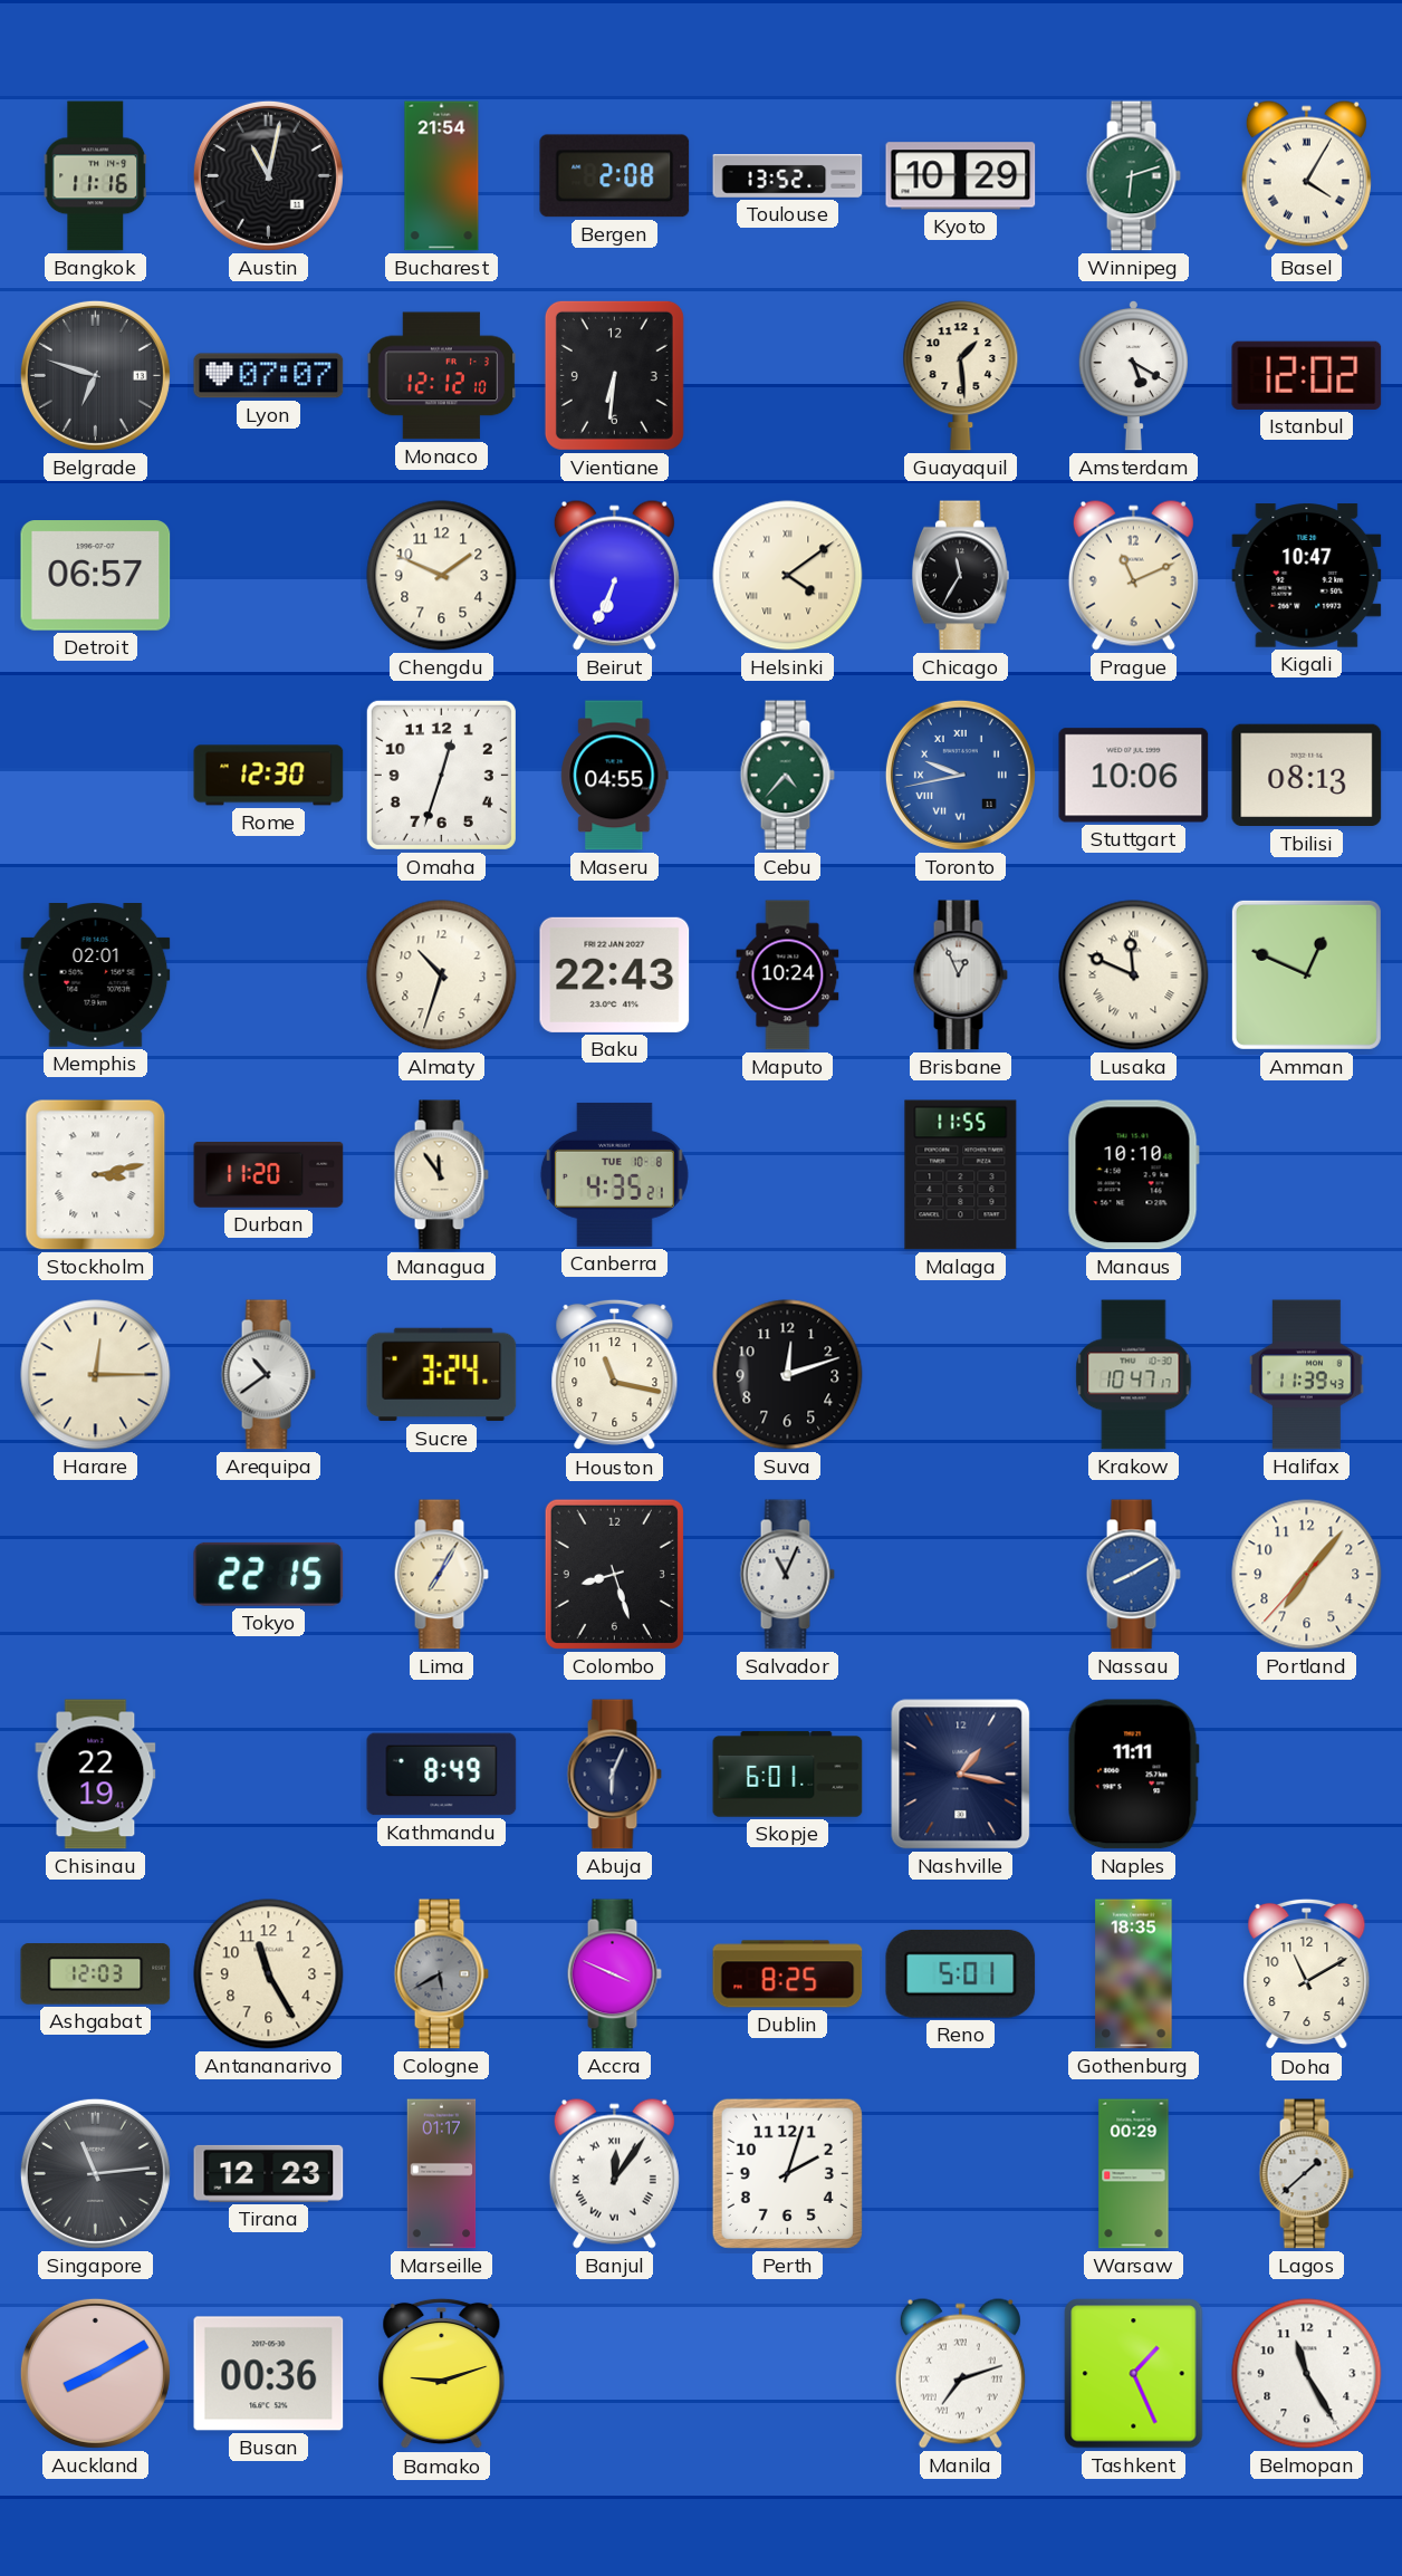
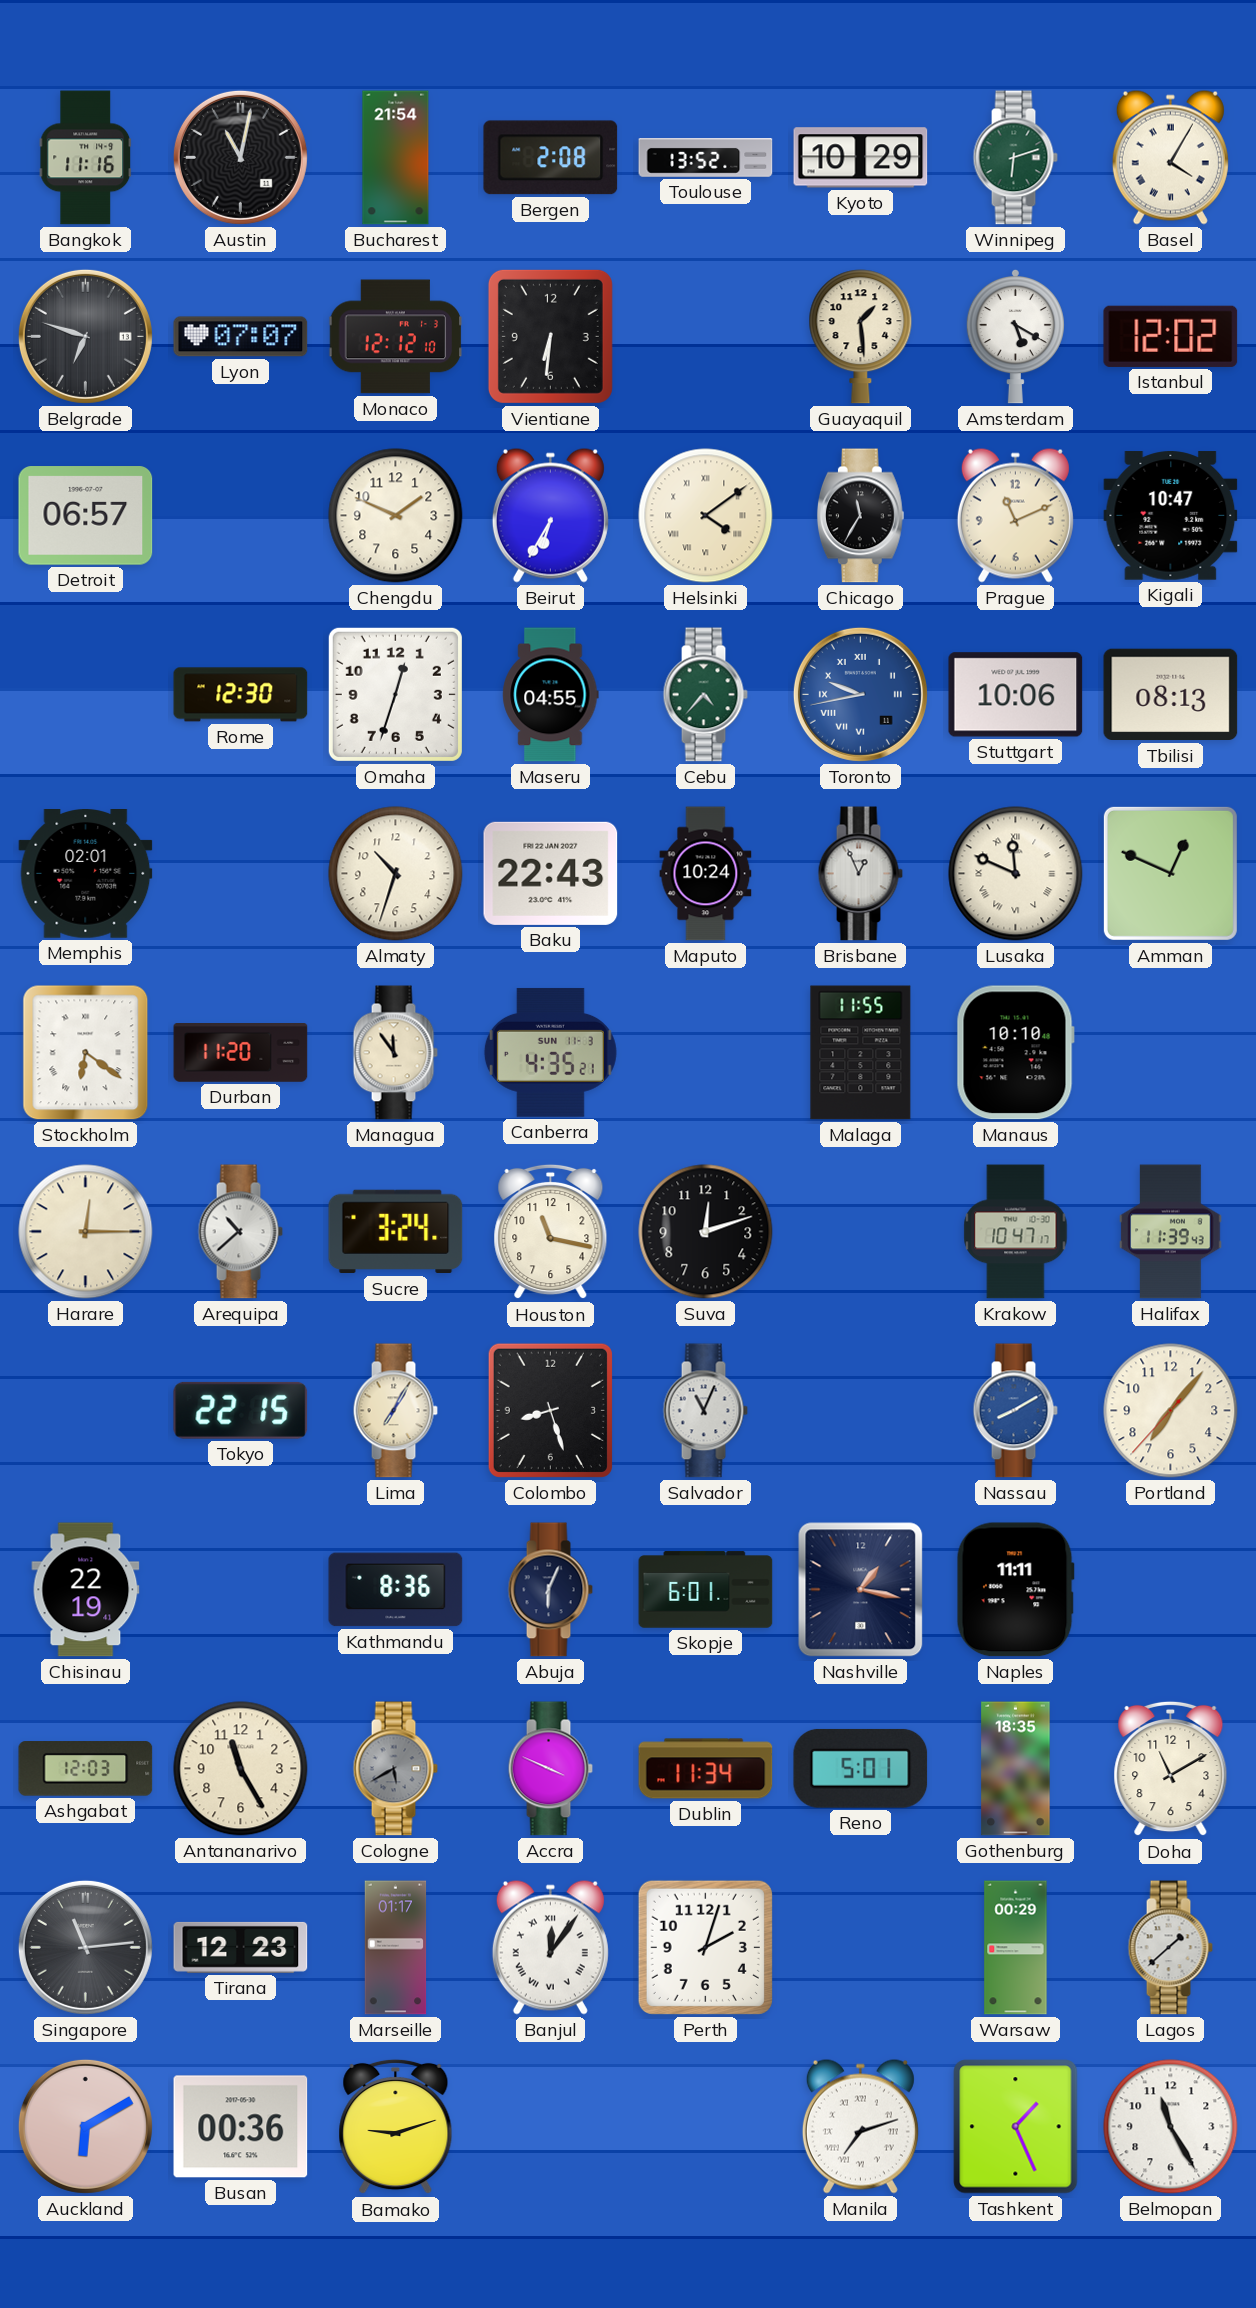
Beirut: 6:34 -> 6:35
Stockholm: 3:13 -> 6:21
Canberra date: TUE 10-8 -> SUN 11-3
Arequipa: 10:39 -> 10:38
Kathmandu: 8:49 -> 8:36
Dublin: 8:25 -> 11:34
Auckland: 8:10 -> 6:10
